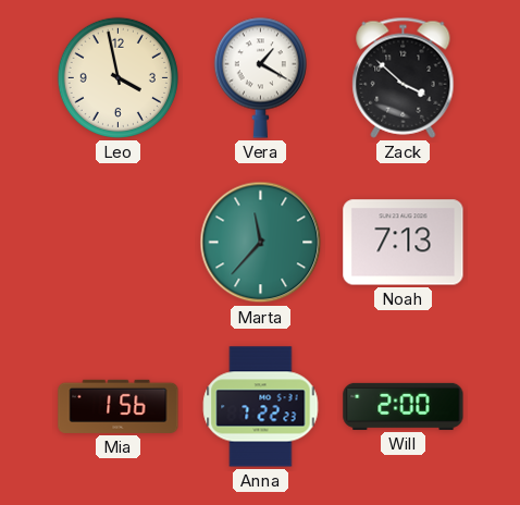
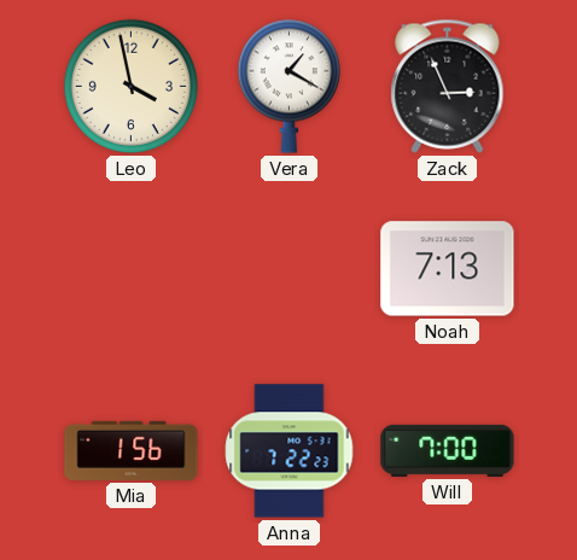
Zack: 3:52 -> 2:56
Marta: 11:37 -> none
Will: 2:00 -> 7:00
